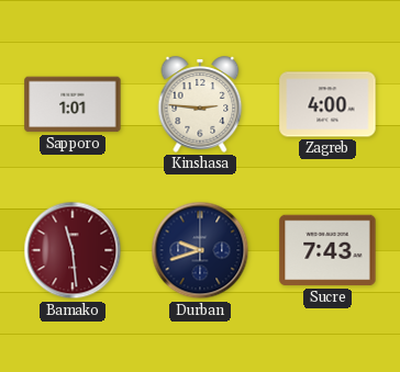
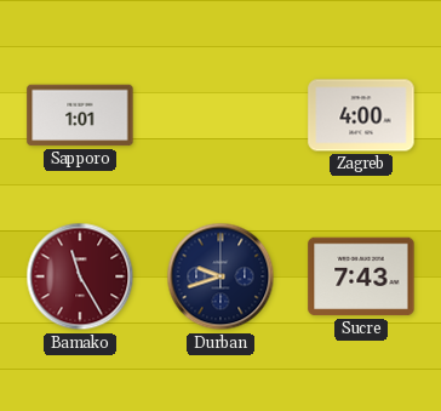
Kinshasa: 2:46 -> none
Bamako: 11:29 -> 11:25
